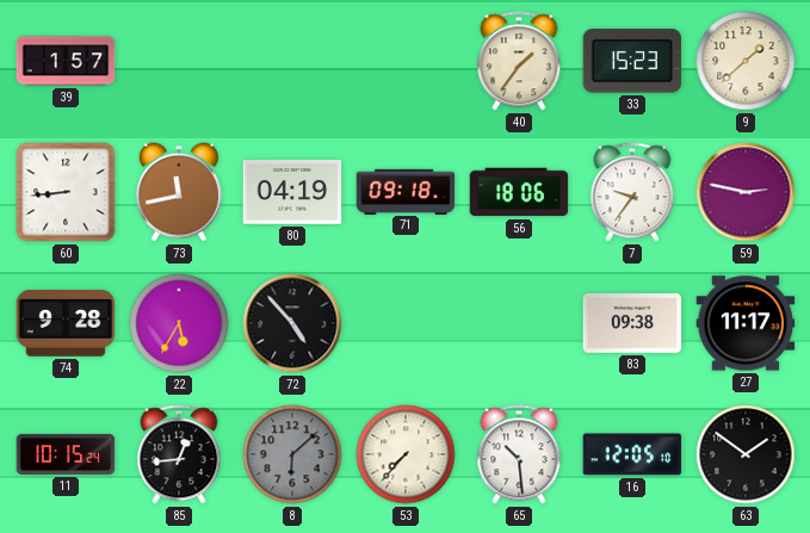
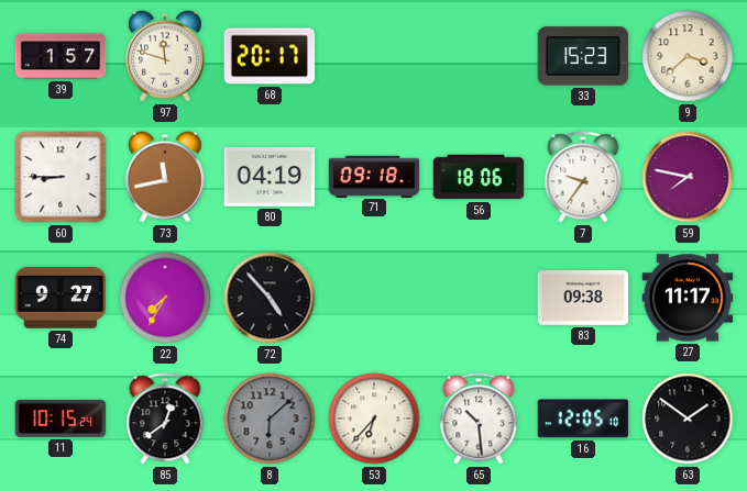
97: none -> 11:48
68: none -> 20:17
40: 1:36 -> none
9: 1:38 -> 3:38
60: 8:44 -> 8:45
59: 2:47 -> 7:47
74: 9:28 -> 9:27
22: 5:35 -> 7:35
85: 12:44 -> 12:39
53: 7:37 -> 6:37
